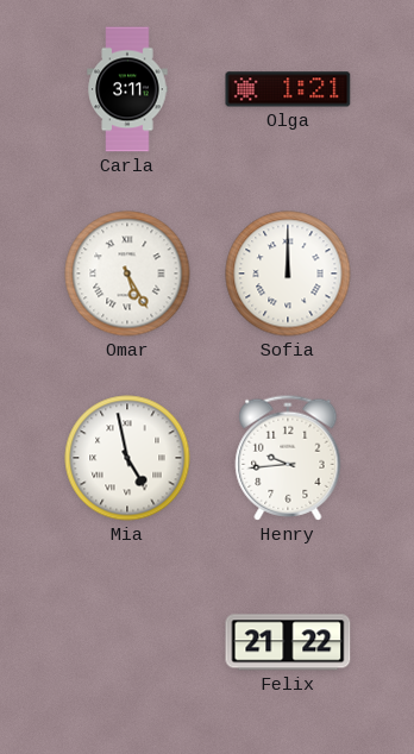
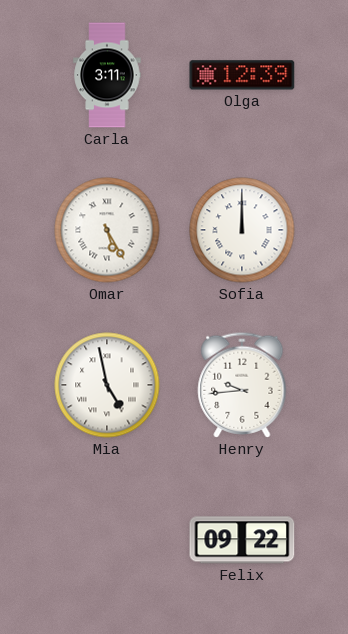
Olga: 1:21 -> 12:39
Felix: 21:22 -> 09:22
